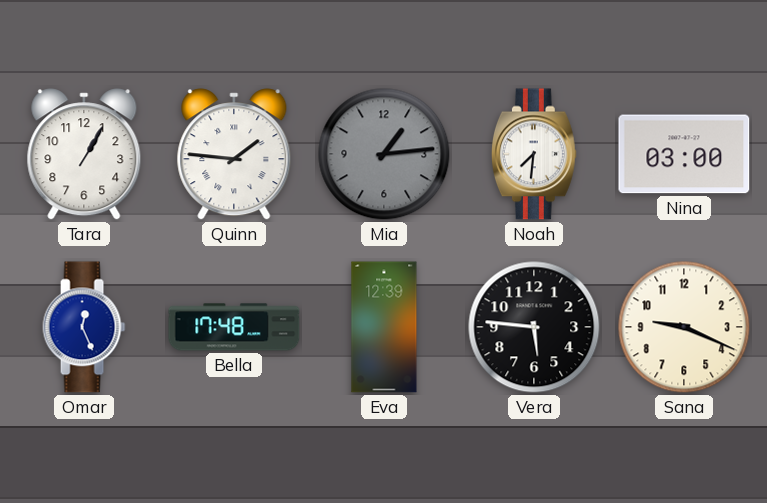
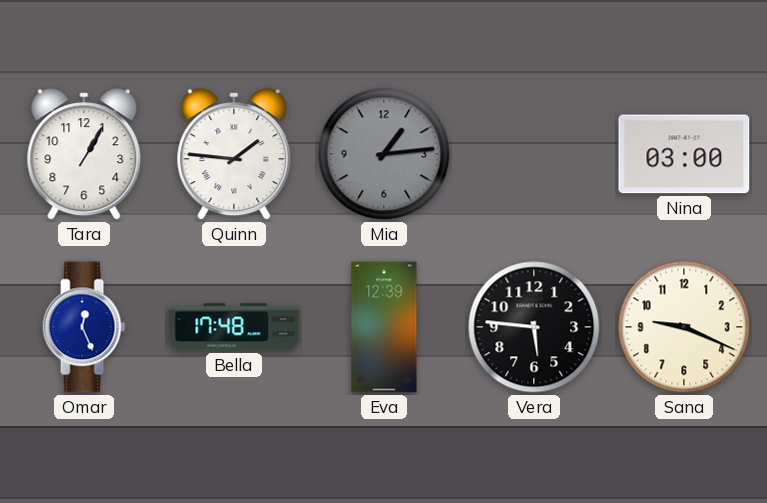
Noah: 7:31 -> none
